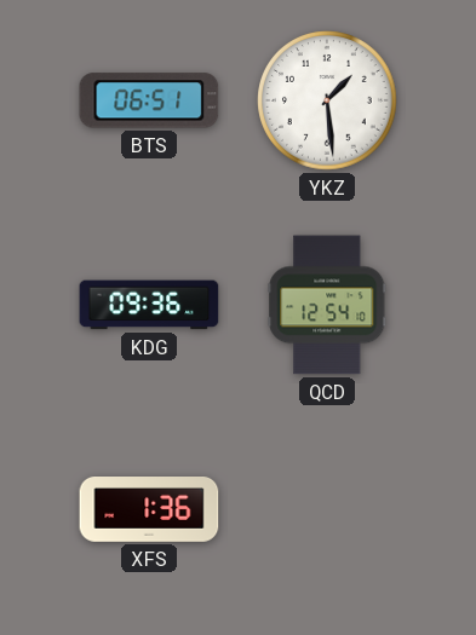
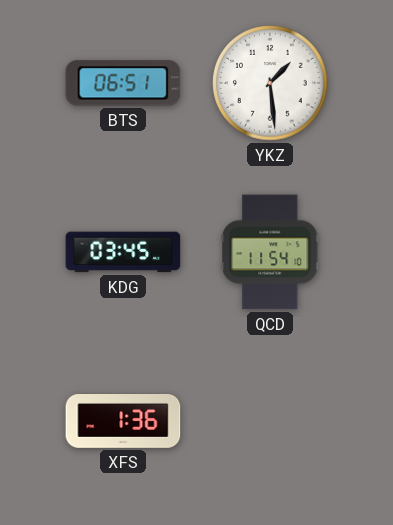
KDG: 09:36 -> 03:45
QCD: 12:54 -> 11:54
